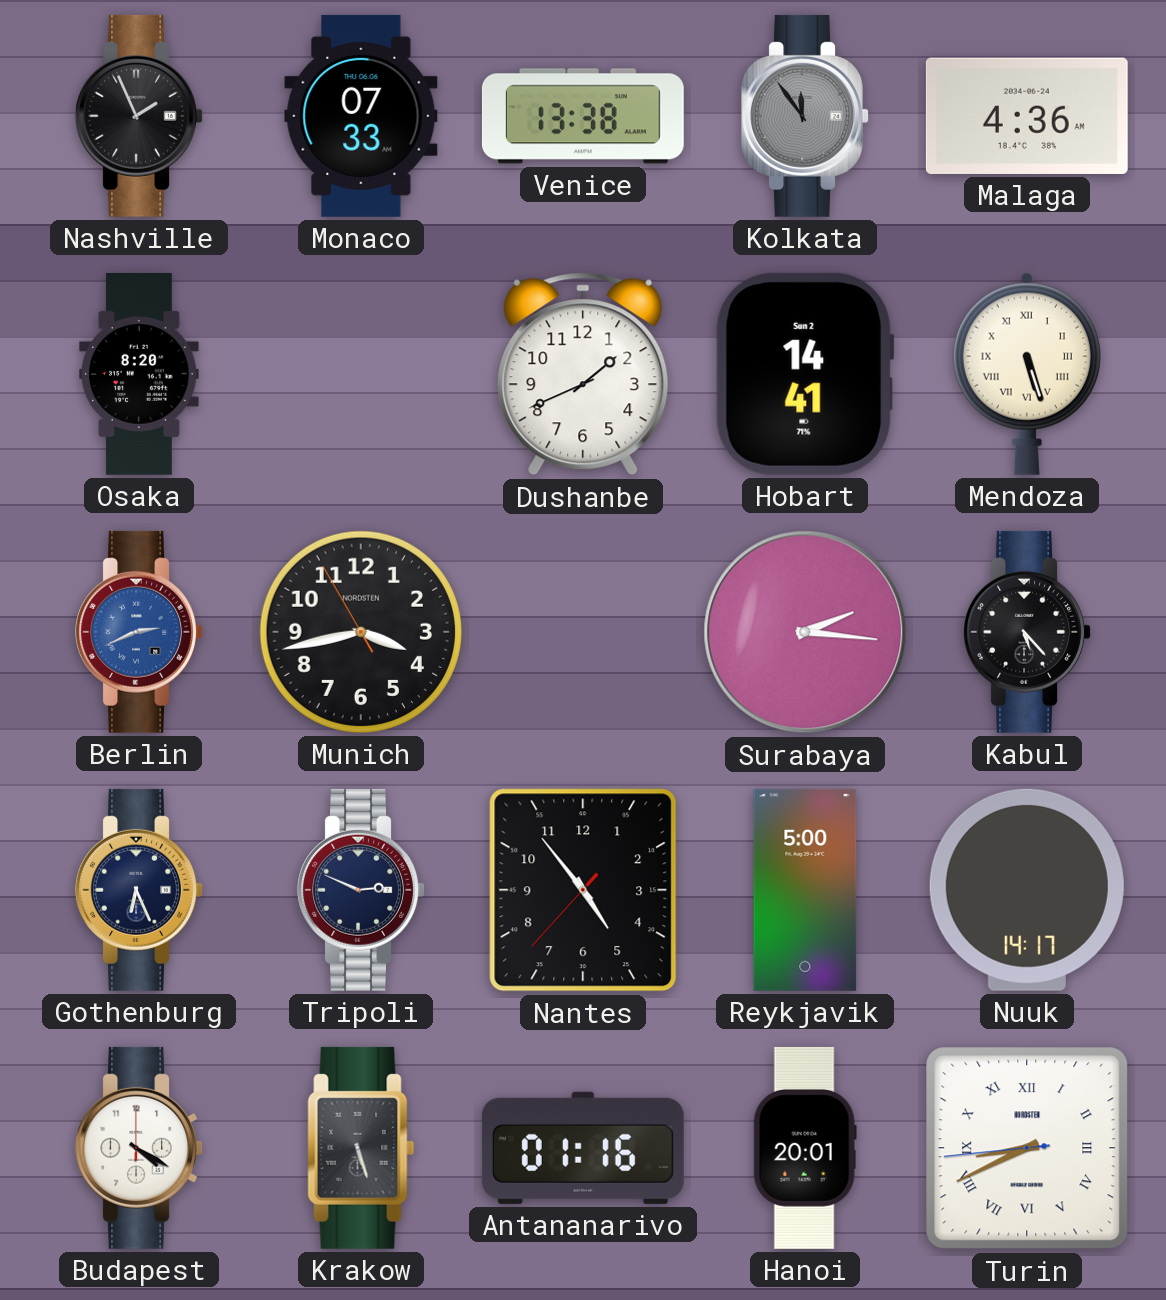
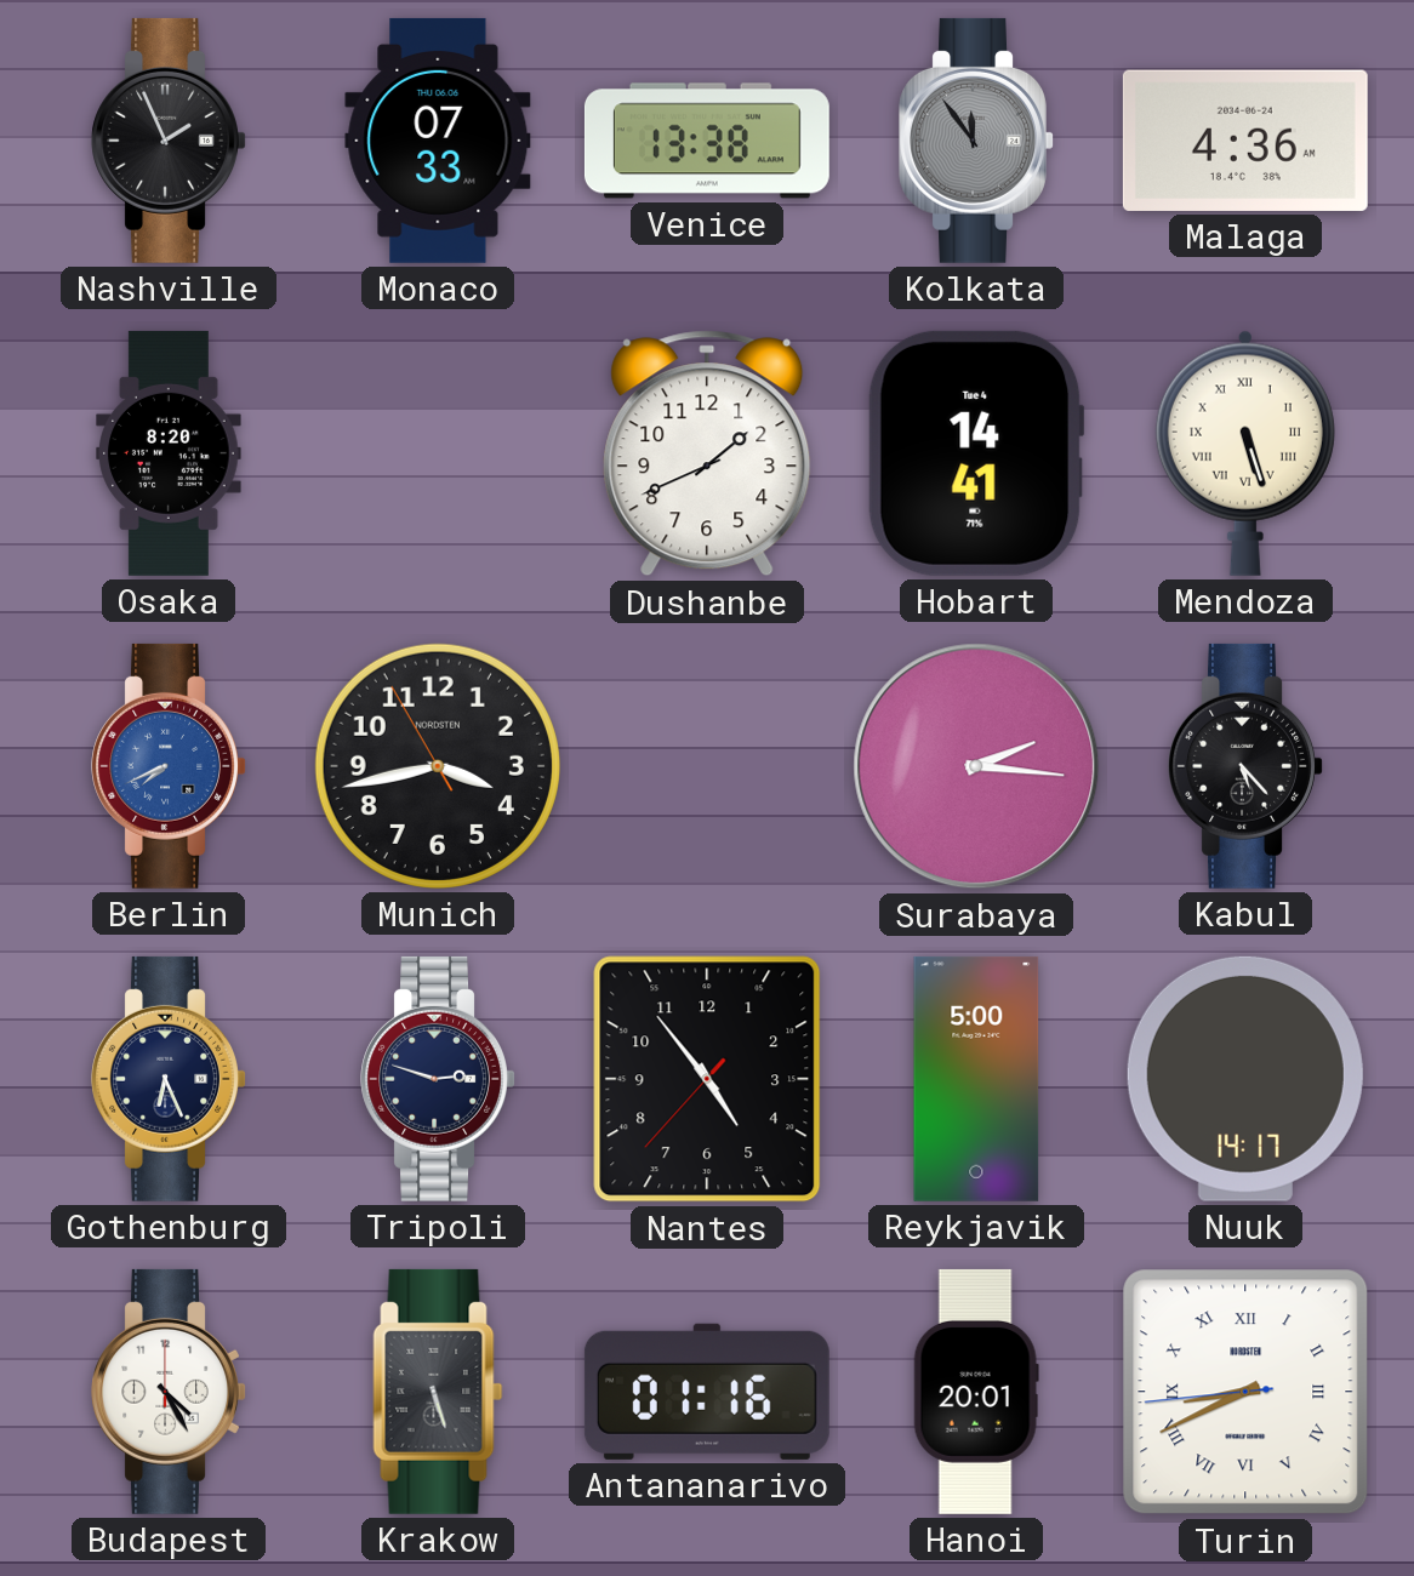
Hobart date: Sun 2 -> Tue 4
Berlin: 2:41 -> 7:41
Tripoli: 2:49 -> 2:48
Budapest: 4:20 -> 4:25
